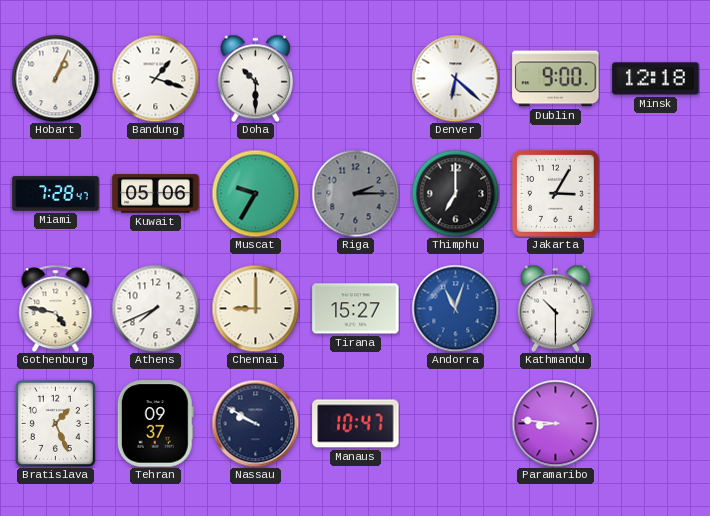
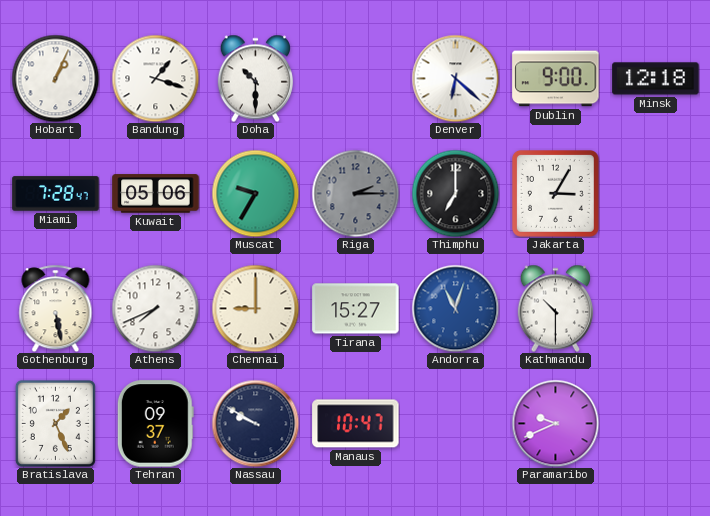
Gothenburg: 4:47 -> 5:28
Paramaribo: 8:46 -> 9:41
